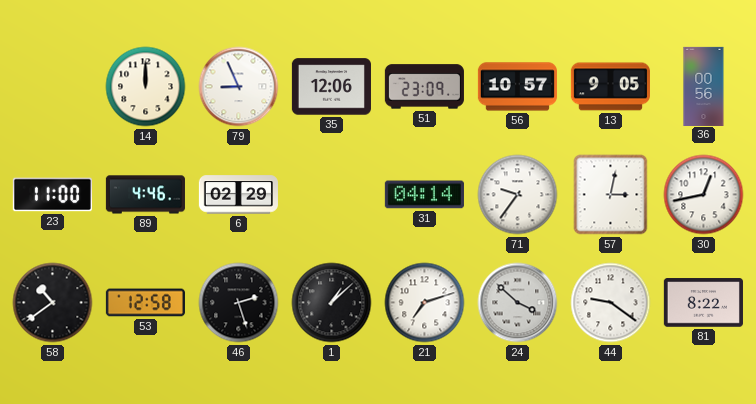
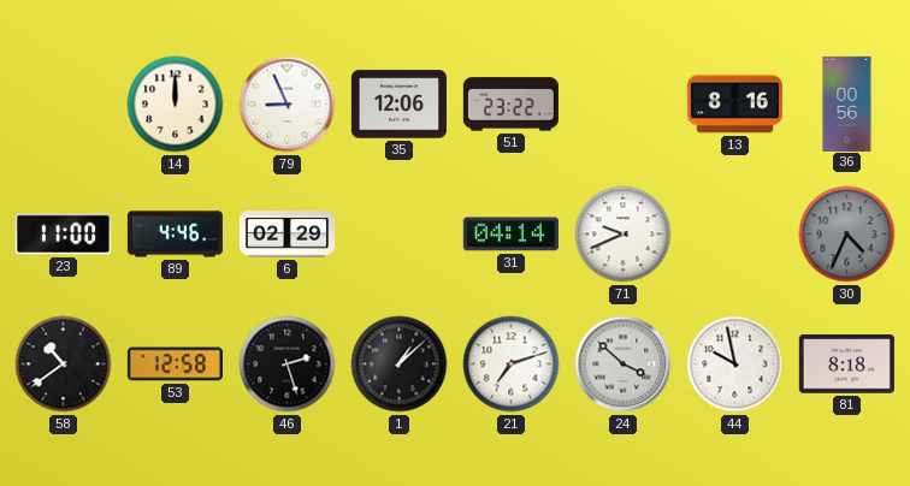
51: 23:09 -> 23:22
56: 10:57 -> none
13: 9:05 -> 8:16
71: 9:36 -> 9:41
57: 3:02 -> none
30: 12:43 -> 4:34
30 dial: white -> grey
44: 9:21 -> 9:58
81: 8:22 -> 8:18
